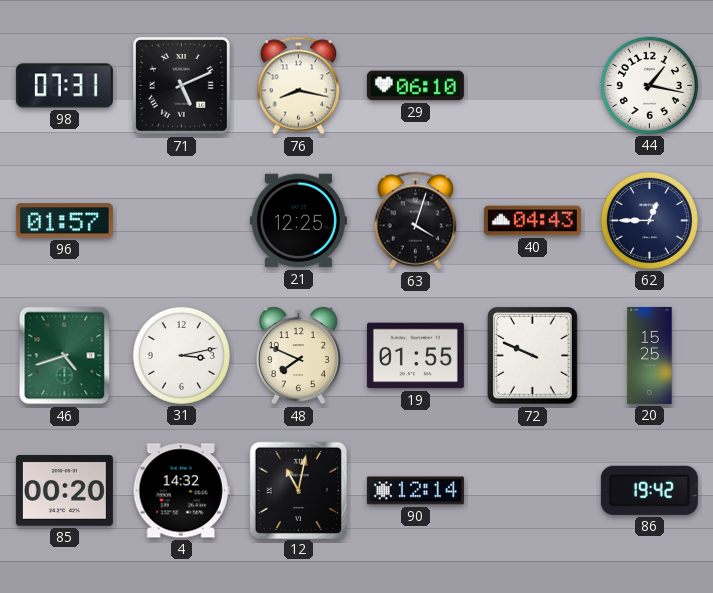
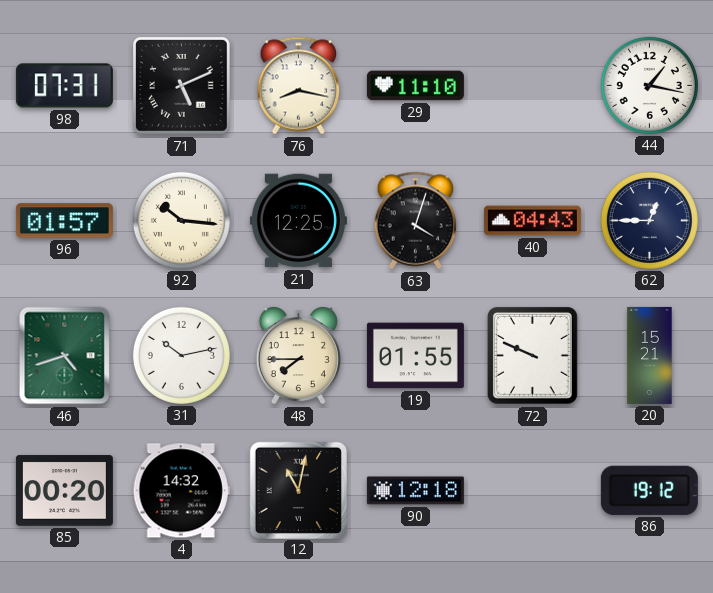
29: 06:10 -> 11:10
92: none -> 10:16
31: 3:13 -> 10:13
48: 7:49 -> 7:45
20: 15:25 -> 15:21
90: 12:14 -> 12:18
86: 19:42 -> 19:12
